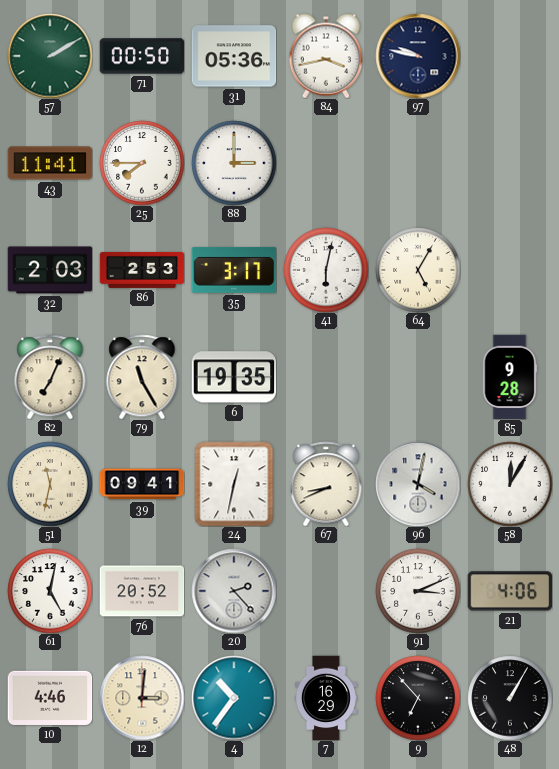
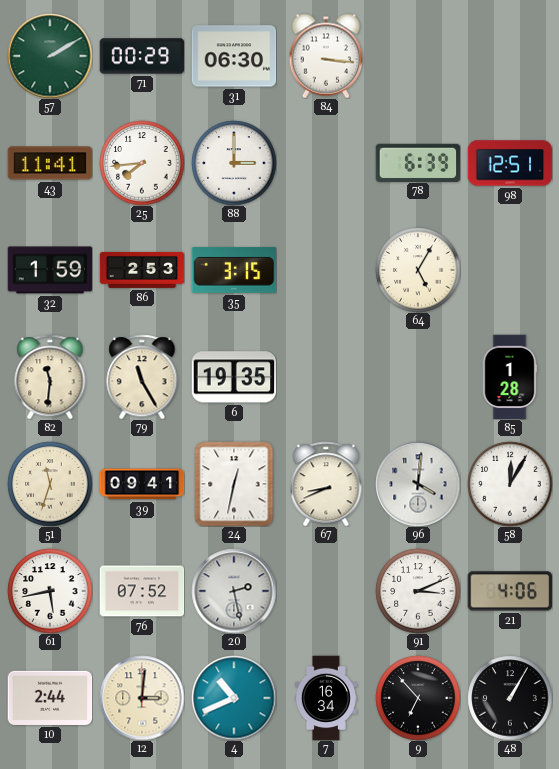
71: 00:50 -> 00:29
31: 05:36 -> 06:30
84: 3:43 -> 3:16
97: 9:47 -> none
25: 7:45 -> 7:44
78: none -> 6:39
98: none -> 12:51
32: 2:03 -> 1:59
35: 3:17 -> 3:15
41: 6:02 -> none
82: 7:04 -> 11:31
85: 9:28 -> 1:28
51: 11:32 -> 11:33
96: 4:02 -> 4:01
61: 5:02 -> 5:43
76: 20:52 -> 07:52
20: 2:23 -> 2:28
10: 4:46 -> 2:44
4: 10:36 -> 10:41
7: 16:29 -> 16:34
